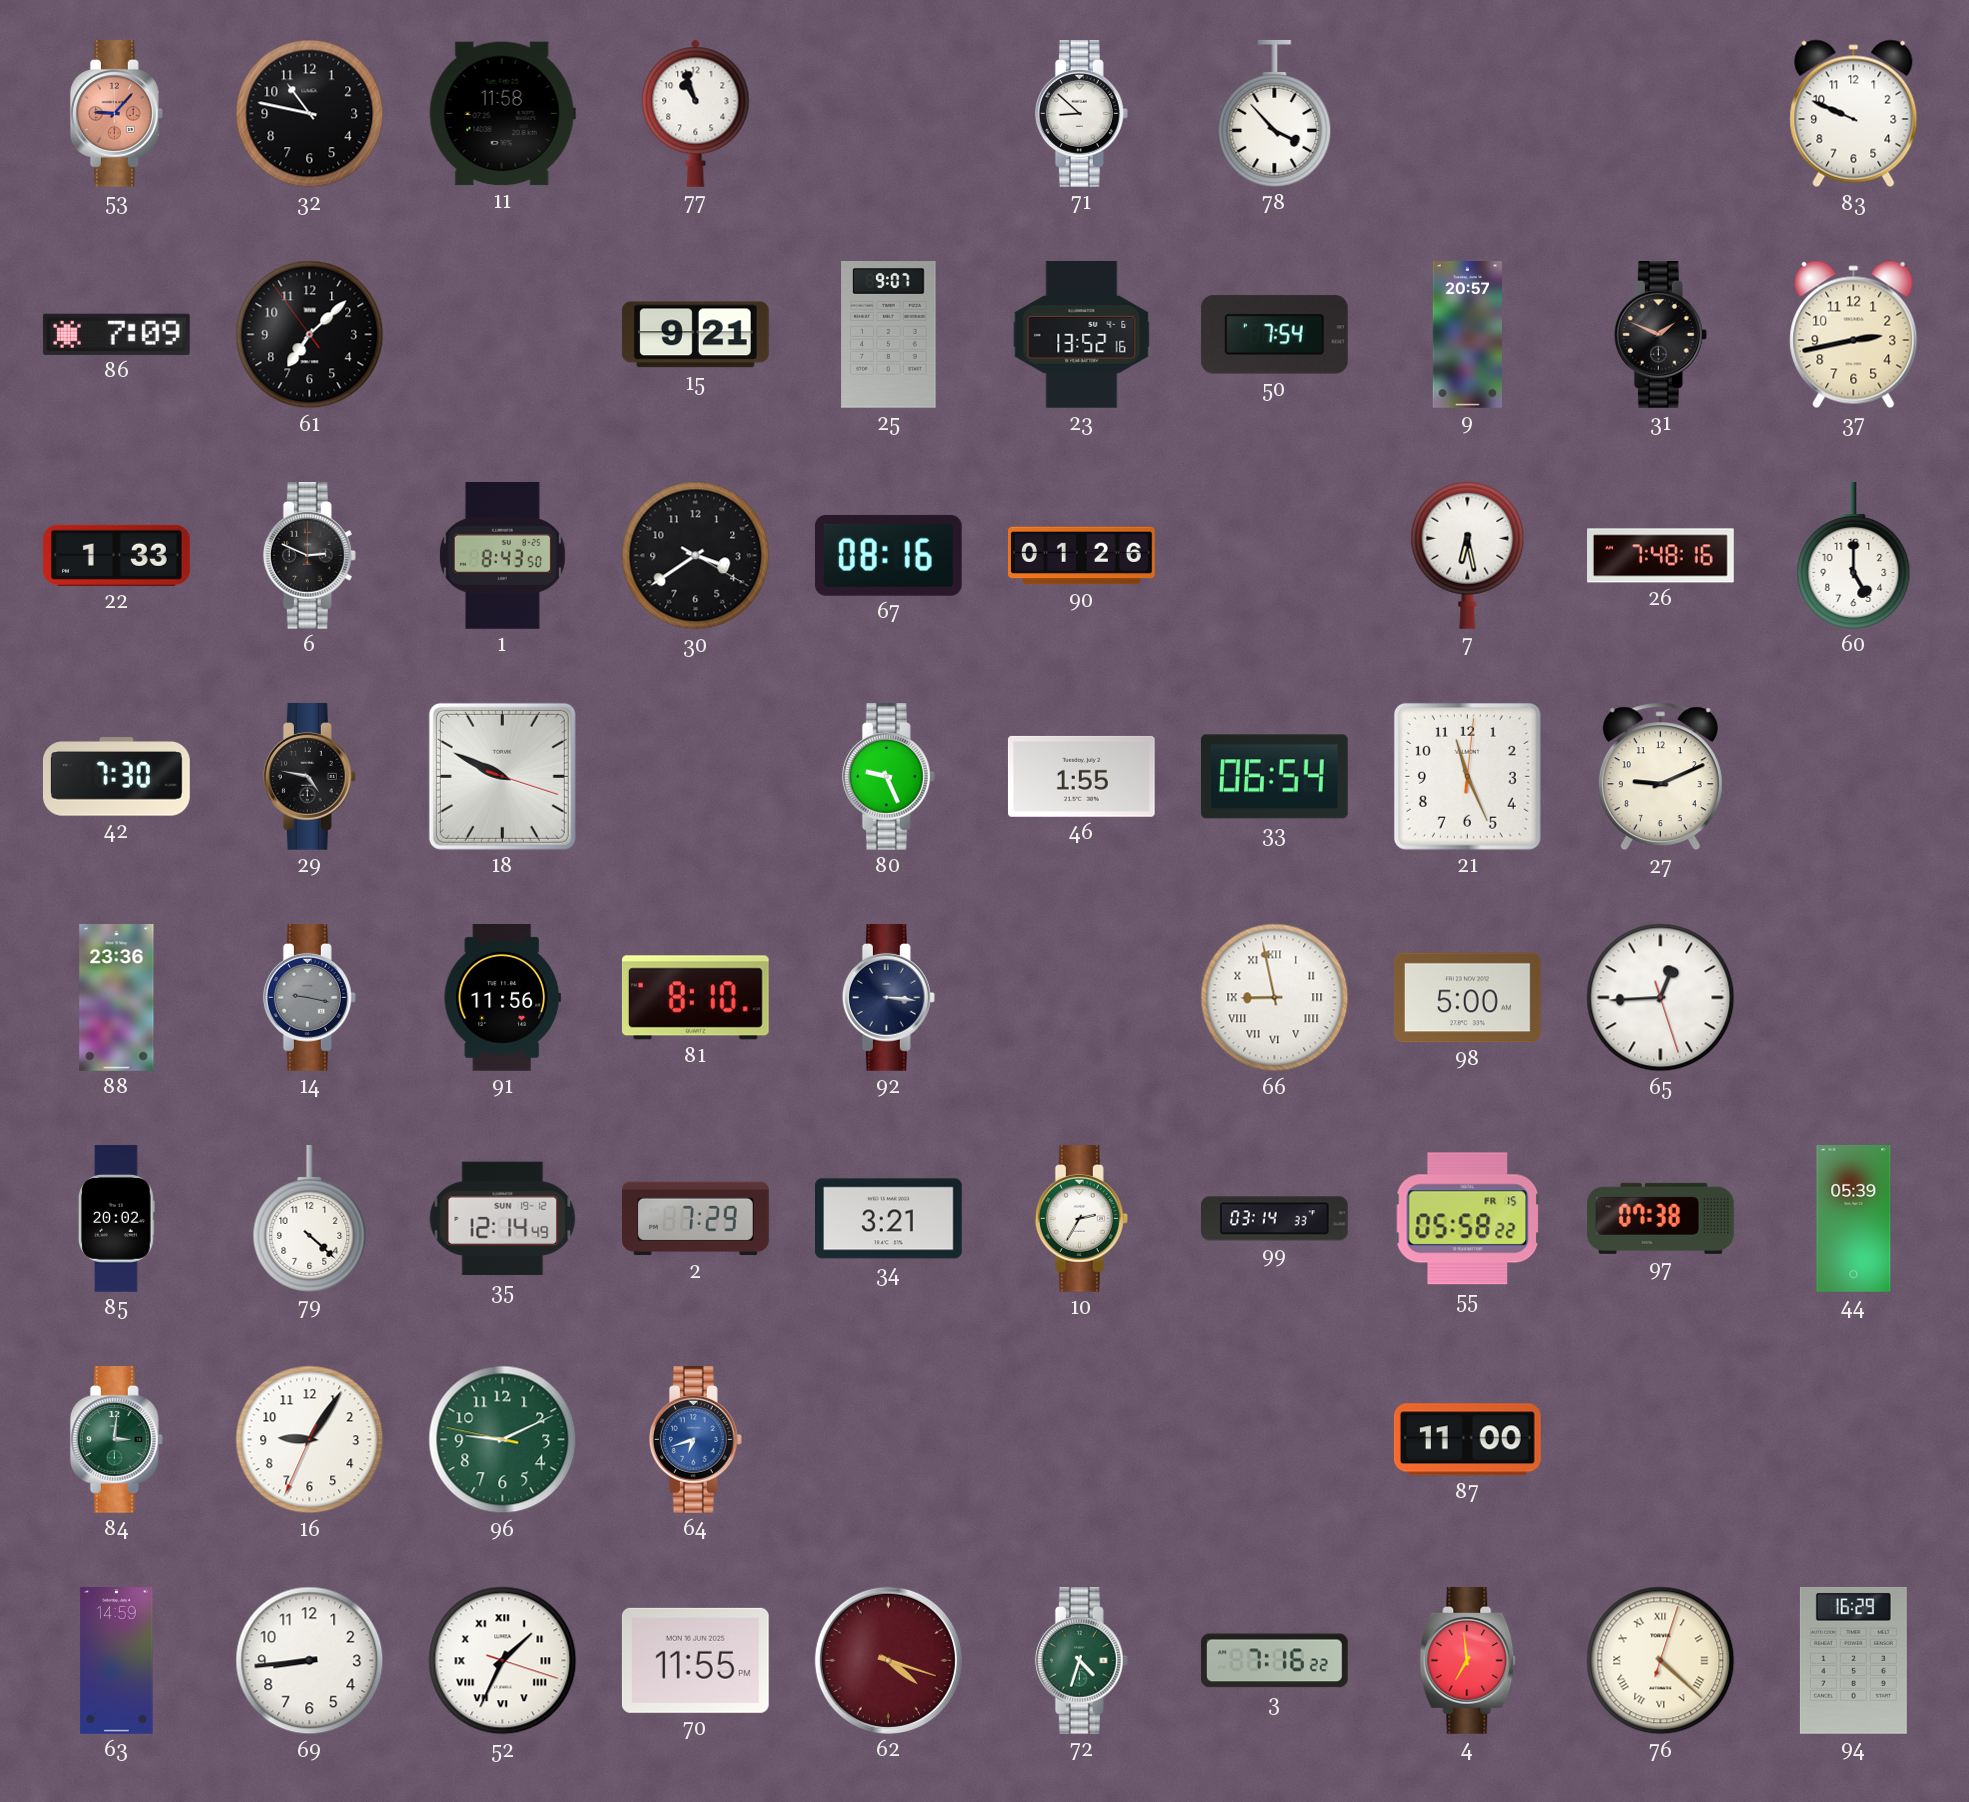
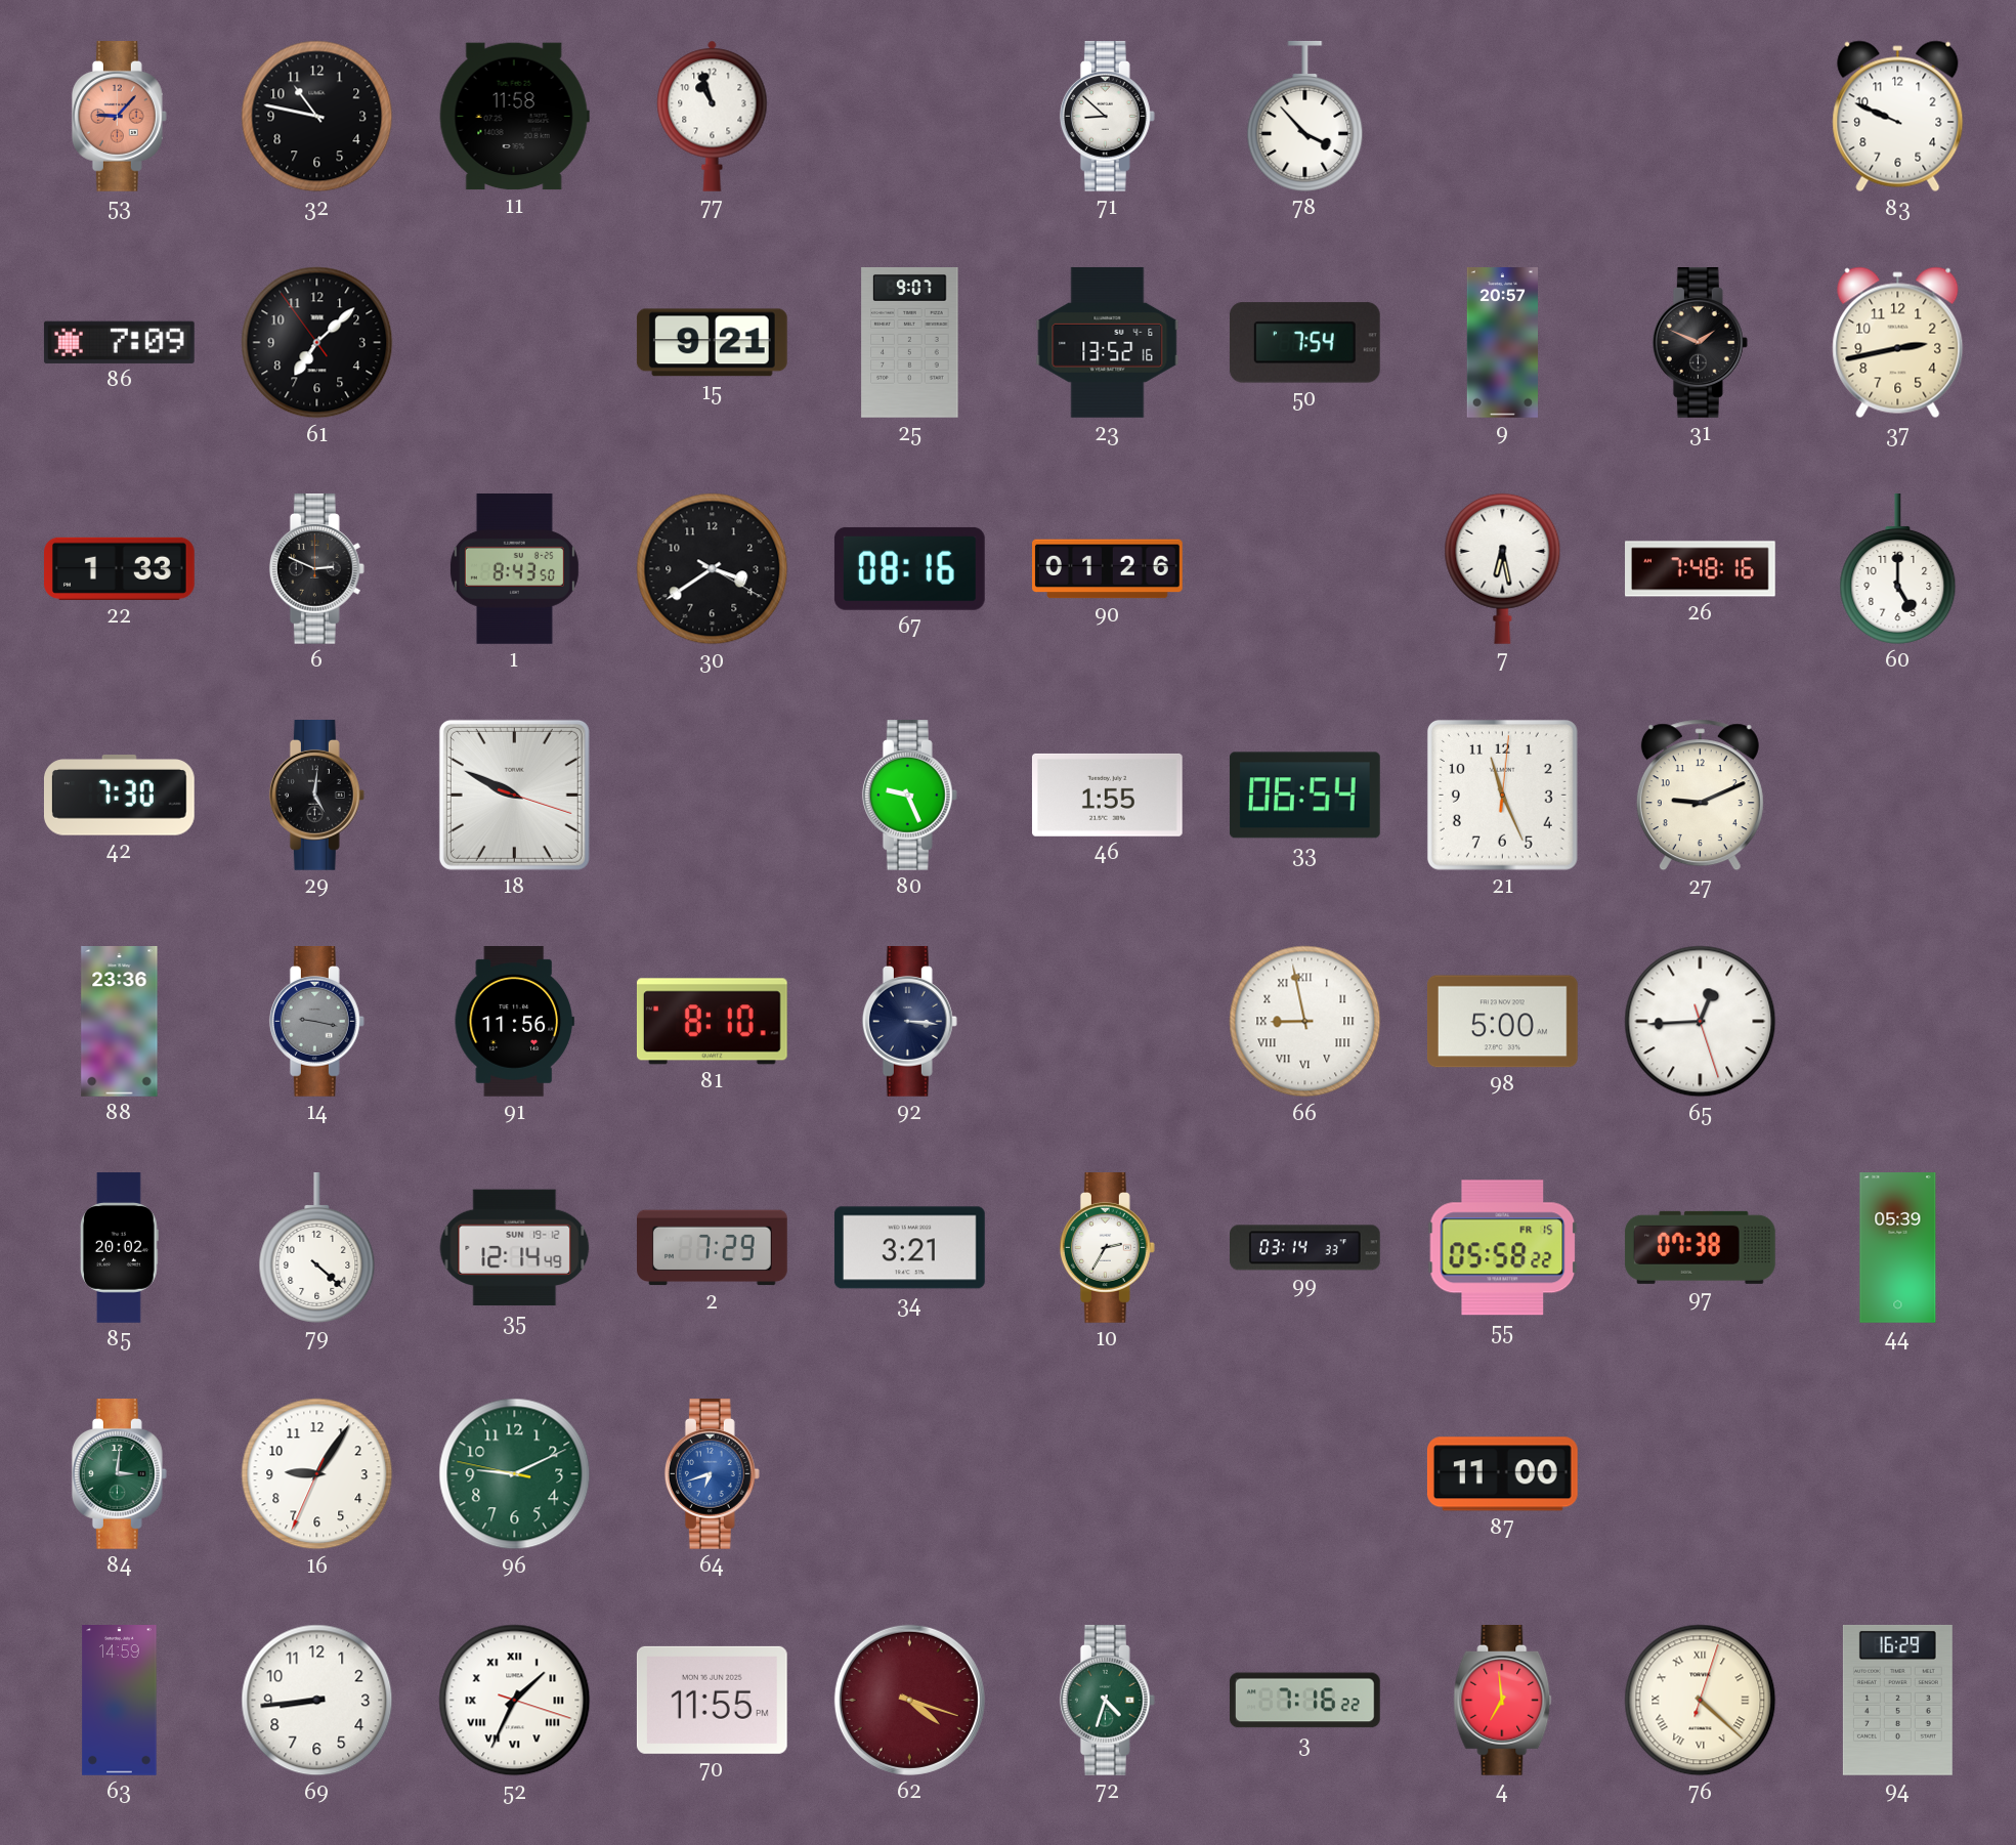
29: 4:47 -> 5:01
